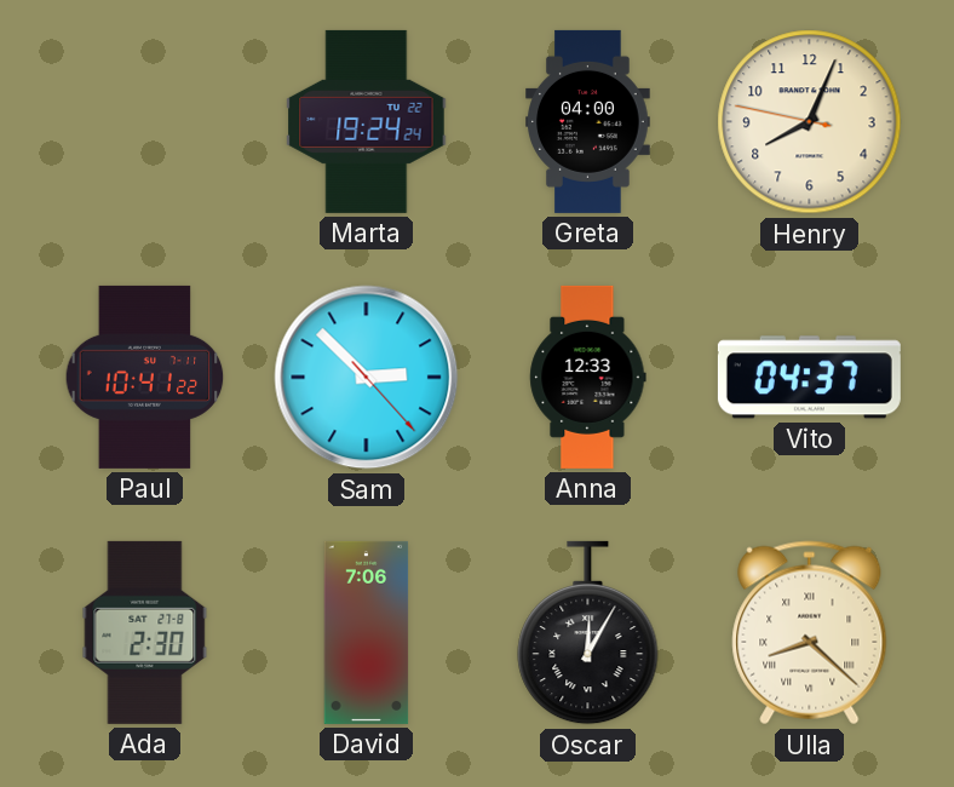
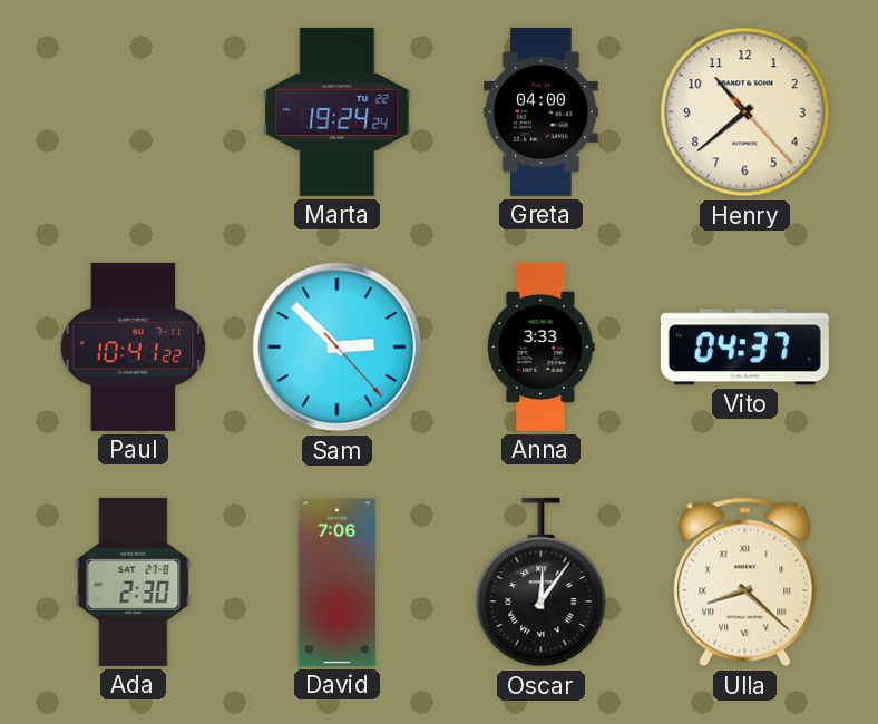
Henry: 8:03 -> 10:38
Anna: 12:33 -> 3:33
Oscar: 12:05 -> 12:06
